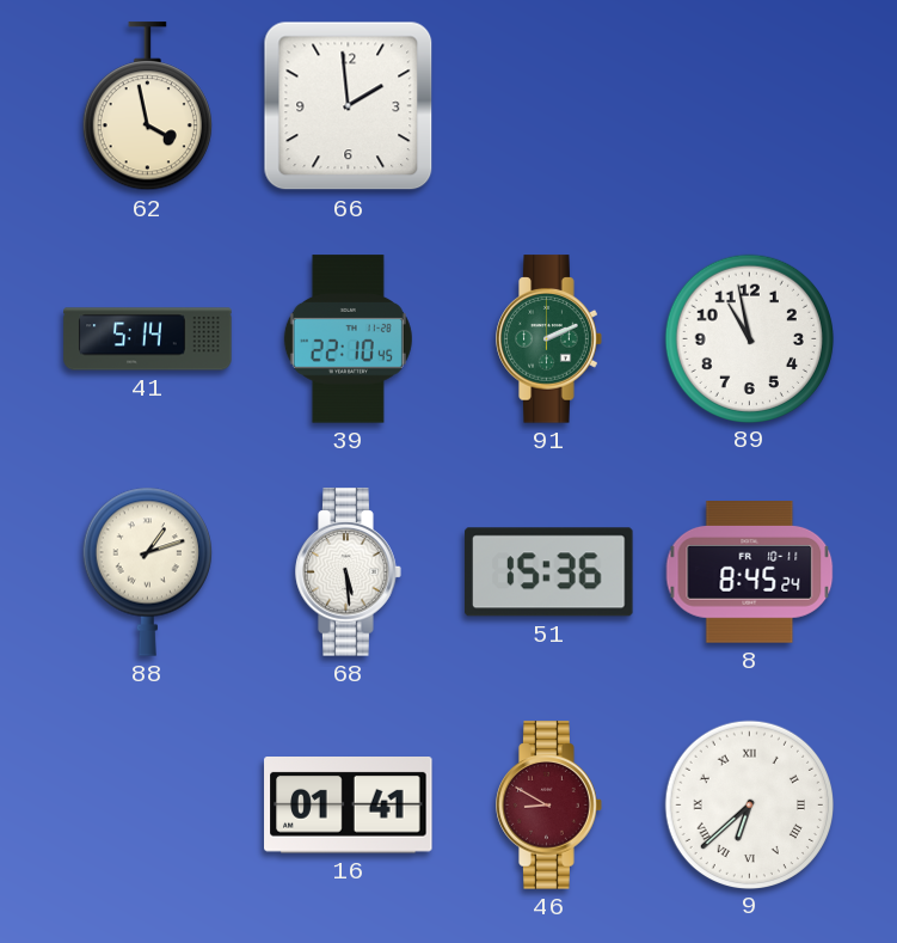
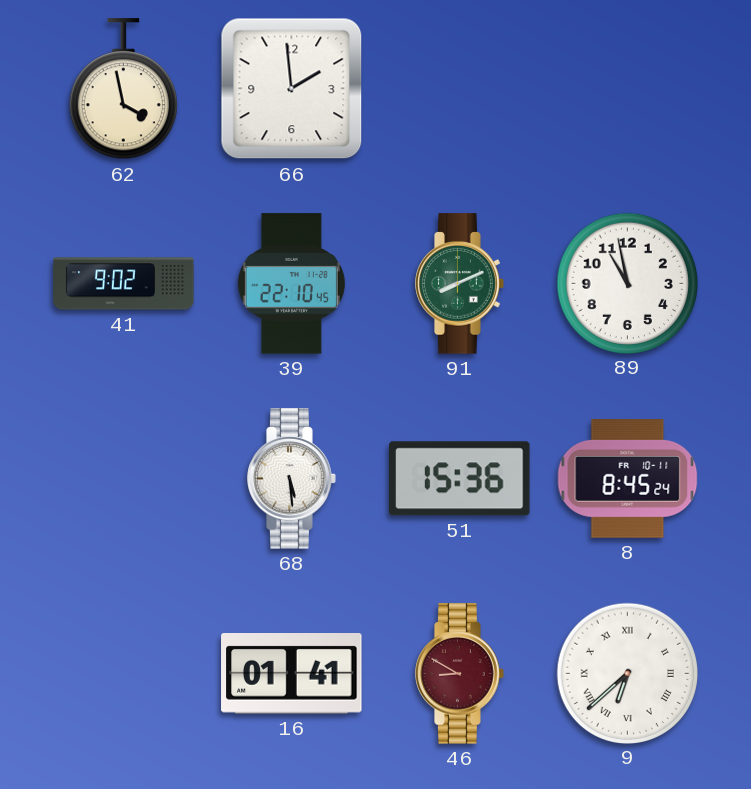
41: 5:14 -> 9:02
91: 2:11 -> 8:11
88: 1:12 -> none
